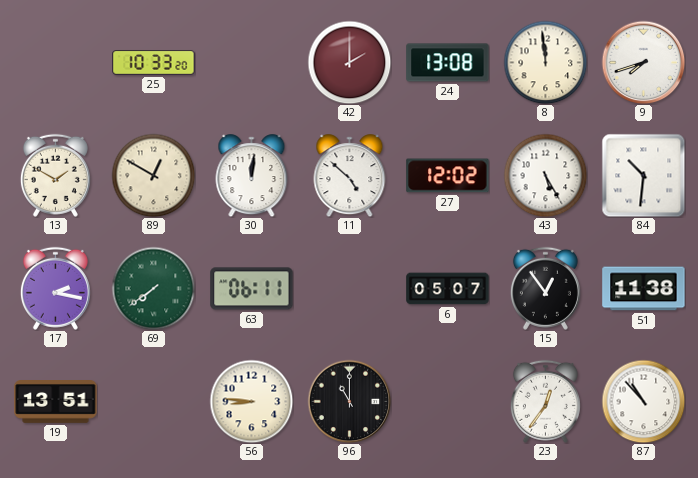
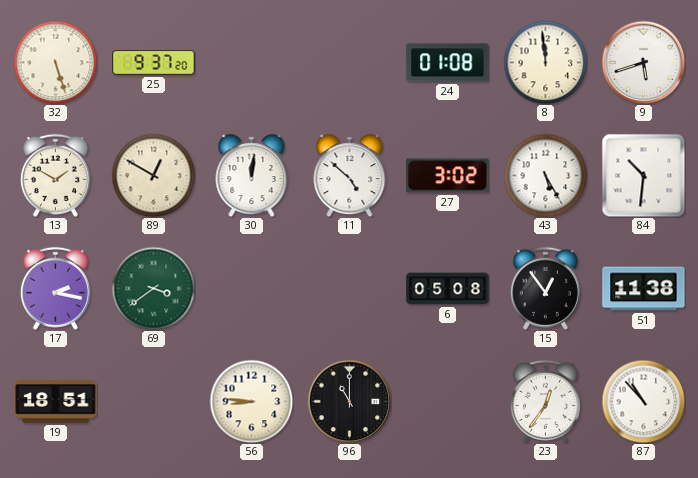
32: none -> 5:27
25: 10:33 -> 9:37
42: 2:00 -> none
24: 13:08 -> 01:08
9: 7:42 -> 5:42
27: 12:02 -> 3:02
69: 7:39 -> 3:39
63: 06:11 -> none
6: 05:07 -> 05:08
19: 13:51 -> 18:51
